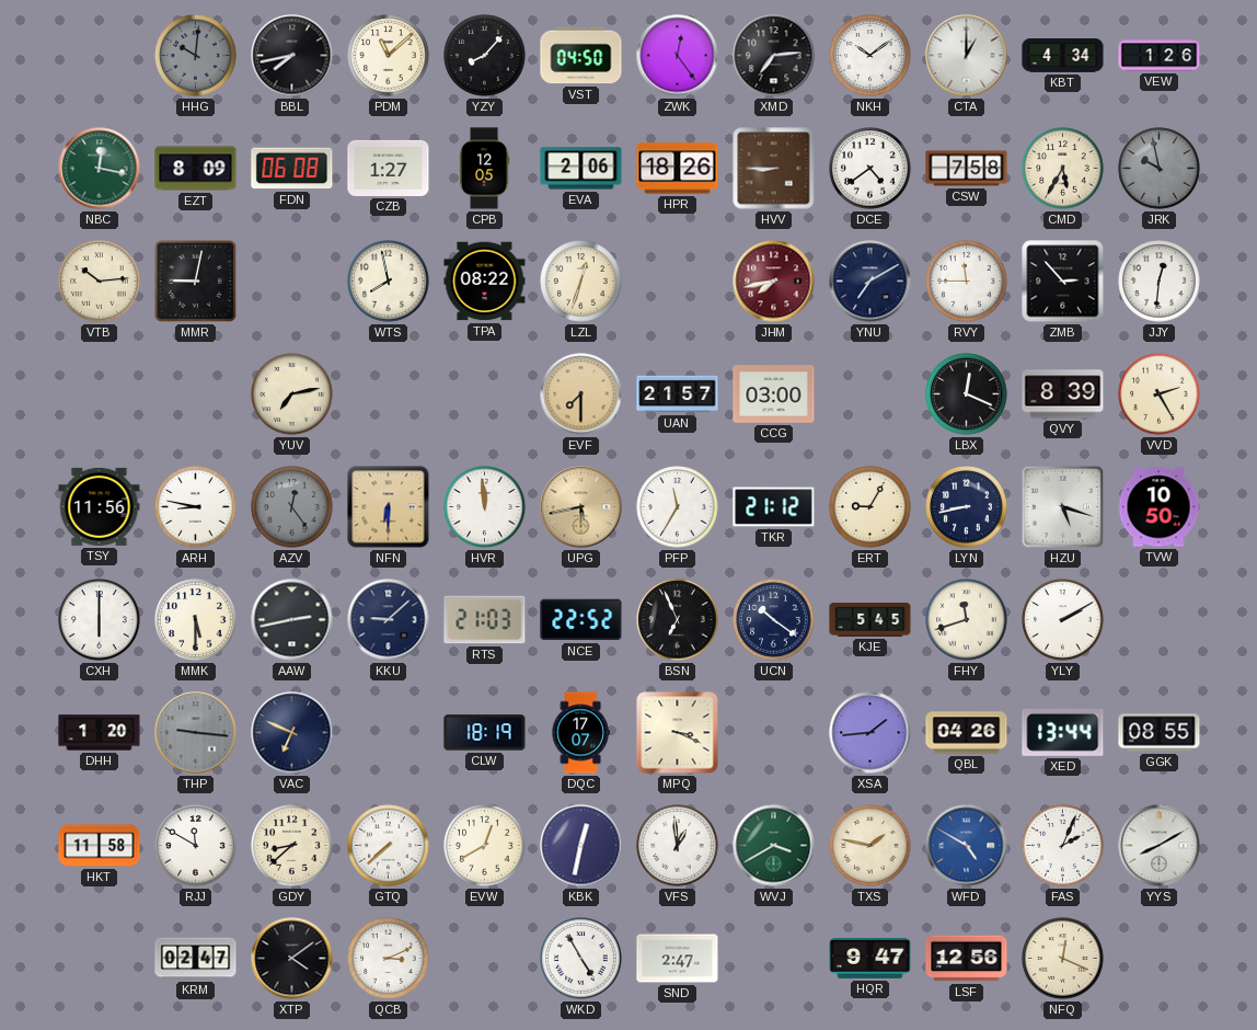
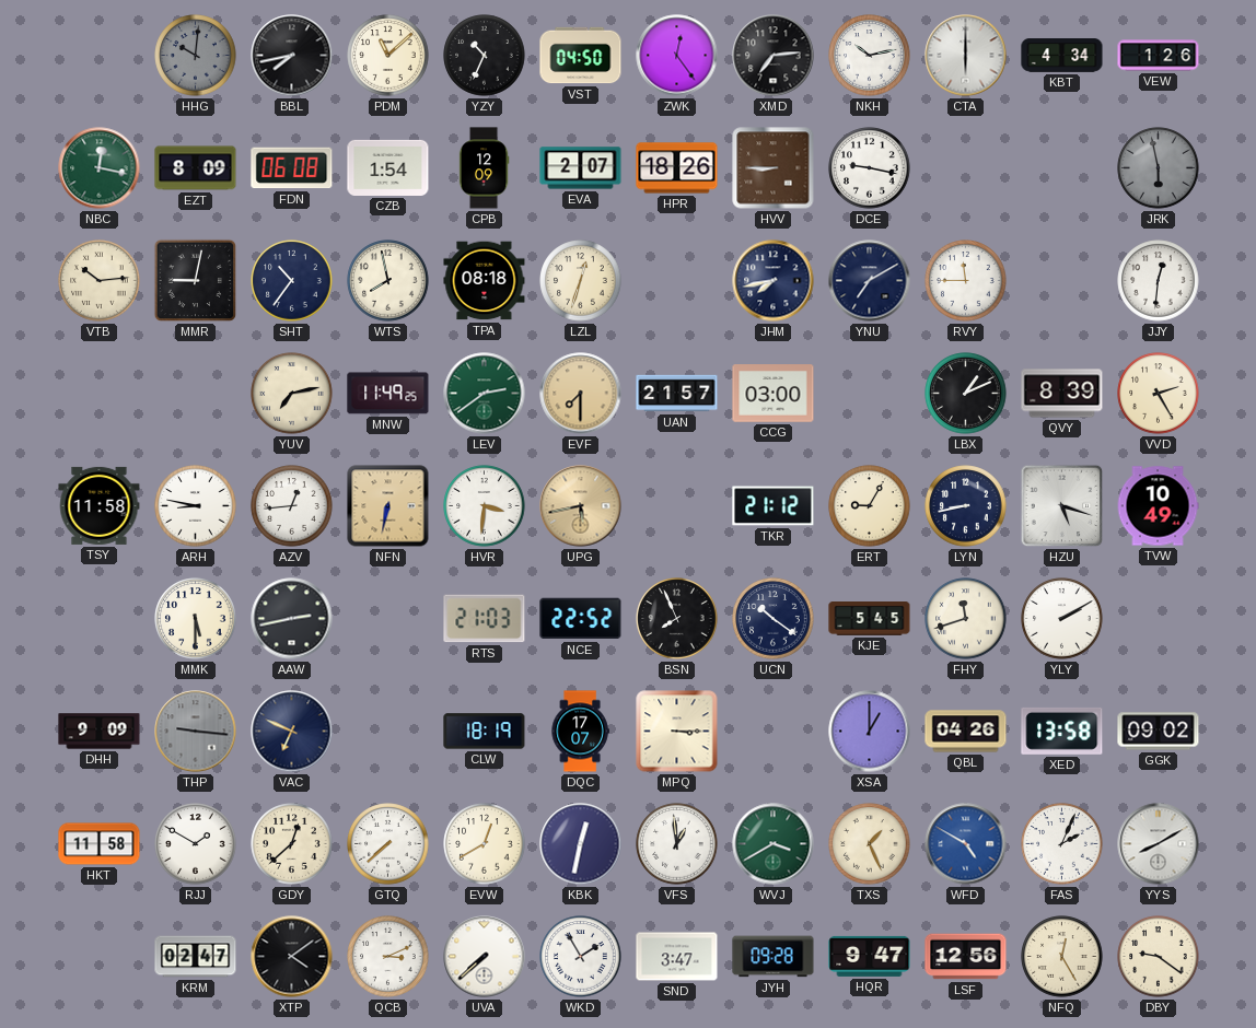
YZY: 8:07 -> 10:34
NKH: 10:09 -> 10:13
CTA: 1:00 -> 6:00
CZB: 1:27 -> 1:54
CPB: 12:05 -> 12:09
EVA: 2:06 -> 2:07
DCE: 4:39 -> 9:17
CSW: 7:58 -> none
CMD: 5:35 -> none
JRK: 9:58 -> 5:58
SHT: none -> 10:36
TPA: 08:22 -> 08:18
JHM dial: burgundy -> navy
ZMB: 2:53 -> none
MNW: none -> 11:49
LEV: none -> 2:39
LBX: 12:19 -> 1:11
TSY: 11:56 -> 11:58
AZV: 12:24 -> 12:44
AZV dial: grey -> white
NFN: 6:30 -> 6:32
HVR: 11:59 -> 3:31
PFP: 11:35 -> none
TVW: 10:50 -> 10:49
CXH: 6:00 -> none
KKU: 9:08 -> none
BSN: 6:56 -> 7:56
DHH: 1:20 -> 9:09
MPQ: 3:19 -> 3:15
XSA: 1:44 -> 1:00
XED: 13:44 -> 13:58
GGK: 08:55 -> 09:02
RJJ: 11:50 -> 1:50
GDY: 8:38 -> 12:38
TXS: 1:47 -> 1:26
UVA: none -> 7:38
WKD: 4:55 -> 1:55
SND: 2:47 -> 3:47
JYH: none -> 09:28
NFQ: 12:19 -> 12:25
DBY: none -> 9:21
